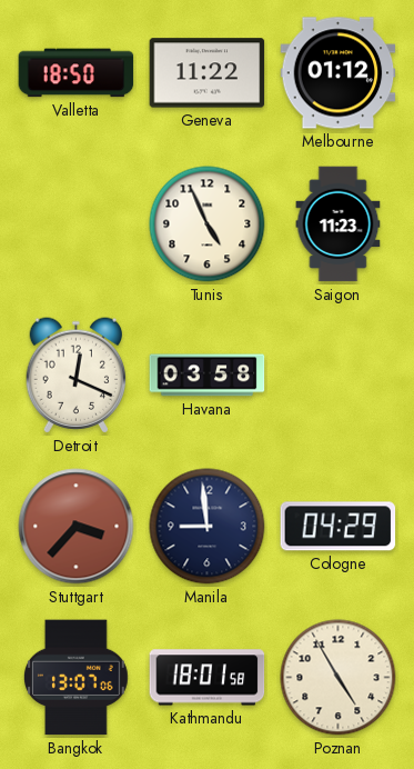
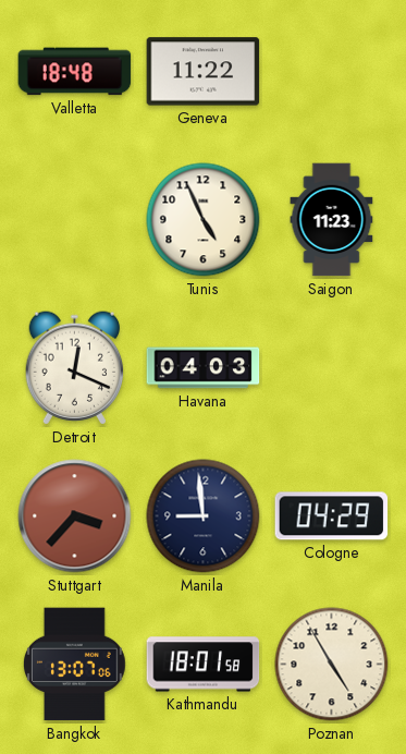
Valletta: 18:50 -> 18:48
Melbourne: 01:12 -> none
Havana: 03:58 -> 04:03
